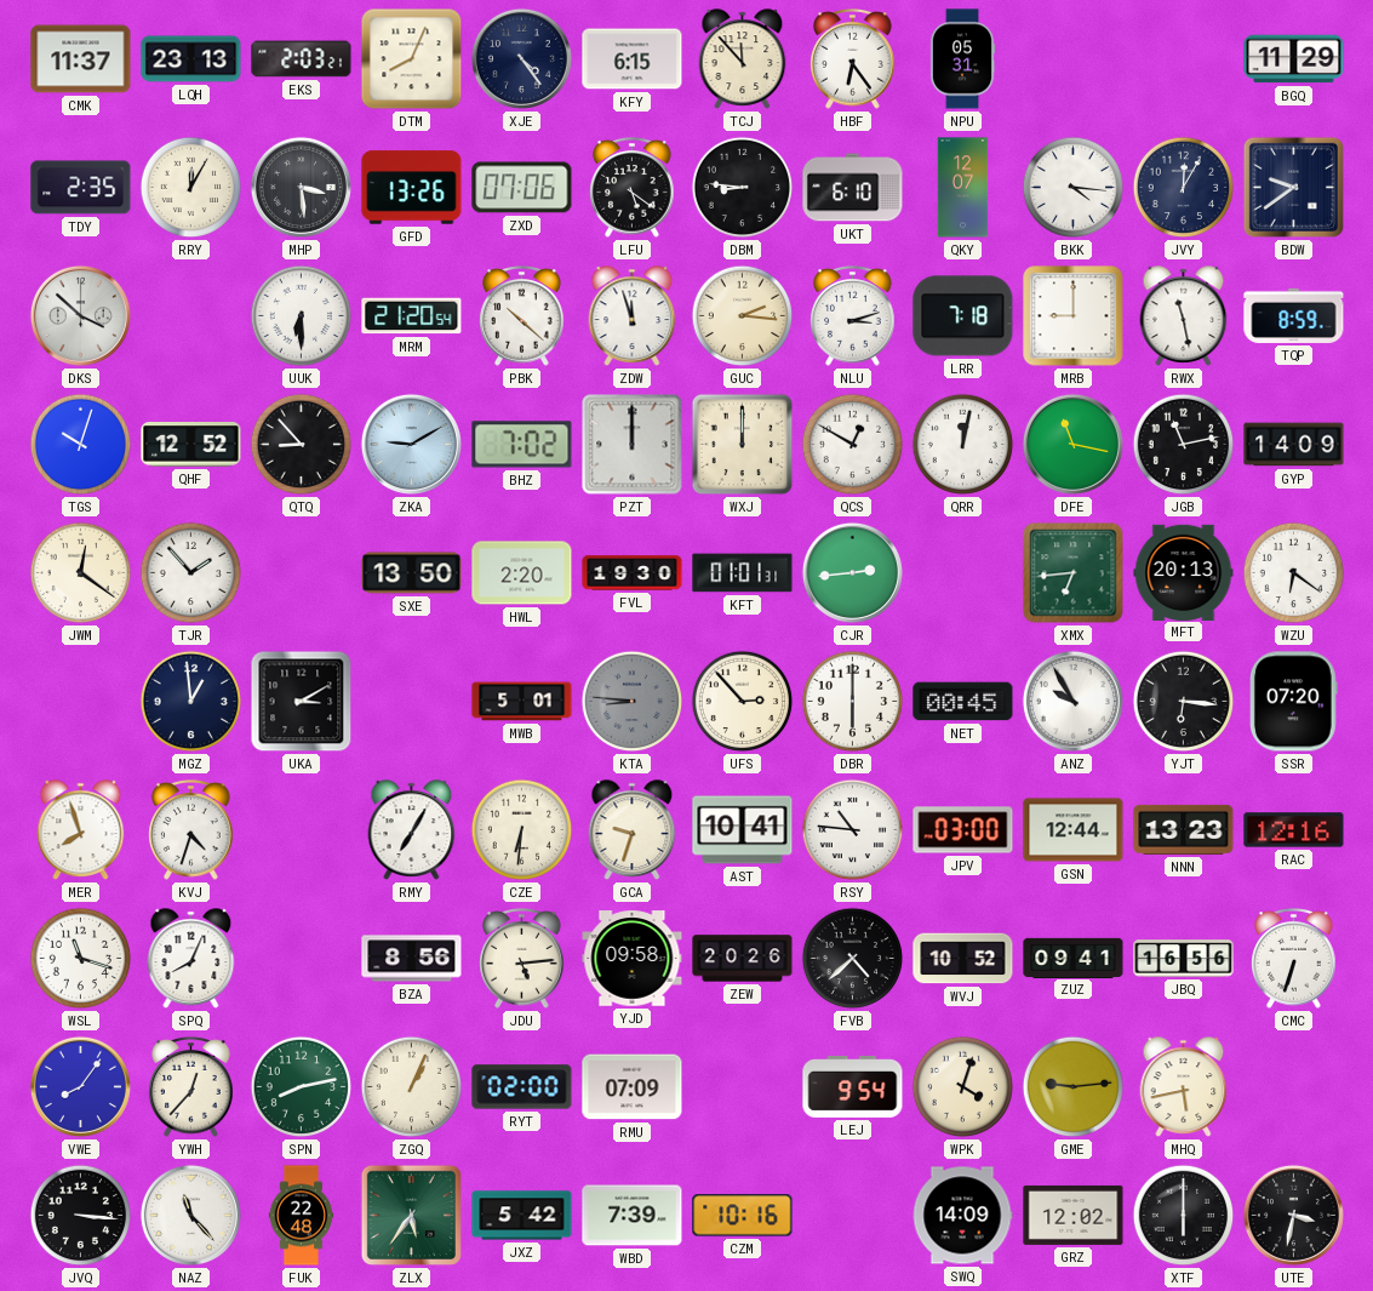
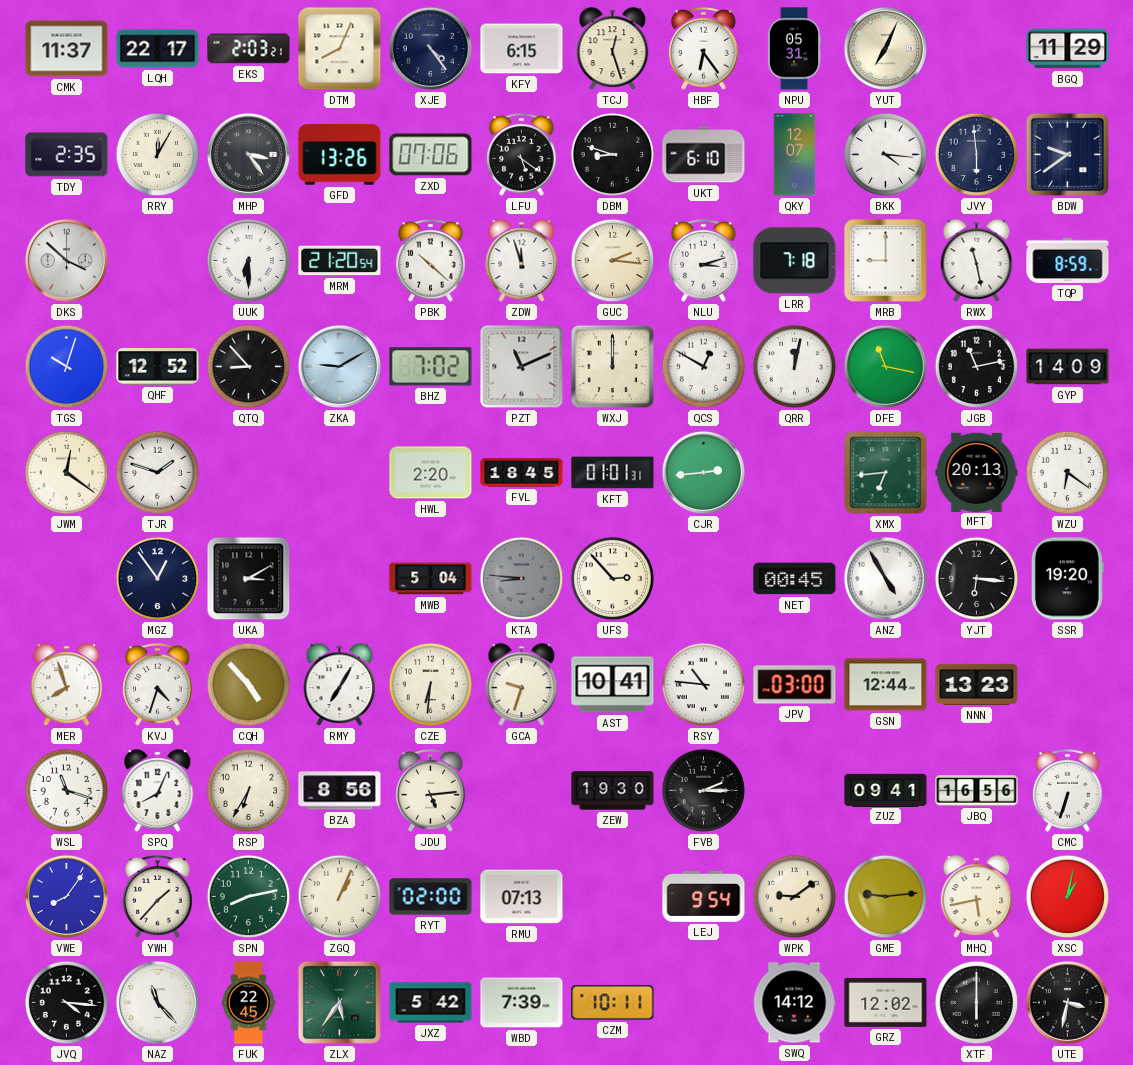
LQH: 23:13 -> 22:17
TCJ: 11:53 -> 12:27
YUT: none -> 7:04
MHP: 3:29 -> 3:24
DBM: 8:46 -> 8:48
JVY: 12:05 -> 5:59
PZT: 12:00 -> 11:11
TJR: 1:53 -> 1:48
SXE: 13:50 -> none
FVL: 19:30 -> 18:45
MGZ: 12:59 -> 12:54
MWB: 5:01 -> 5:04
DBR: 6:00 -> none
ANZ: 9:55 -> 4:55
SSR: 07:20 -> 19:20
CQH: none -> 4:53
RAC: 12:16 -> none
RSP: none -> 6:35
YJD: 09:58 -> none
ZEW: 20:26 -> 19:30
FVB: 4:38 -> 2:15
WVJ: 10:52 -> none
YWH: 12:37 -> 1:37
RMU: 07:09 -> 07:13
WPK: 4:03 -> 9:09
XSC: none -> 1:02
JVQ: 3:16 -> 4:16
FUK: 22:48 -> 22:45
CZM: 10:16 -> 10:11
SWQ: 14:09 -> 14:12
